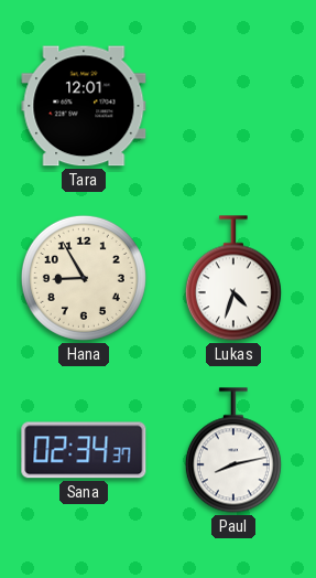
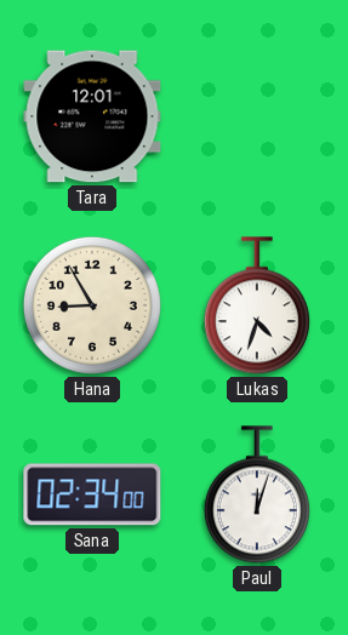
Sana: 02:34:37 -> 02:34:00
Paul: 8:13 -> 12:03
